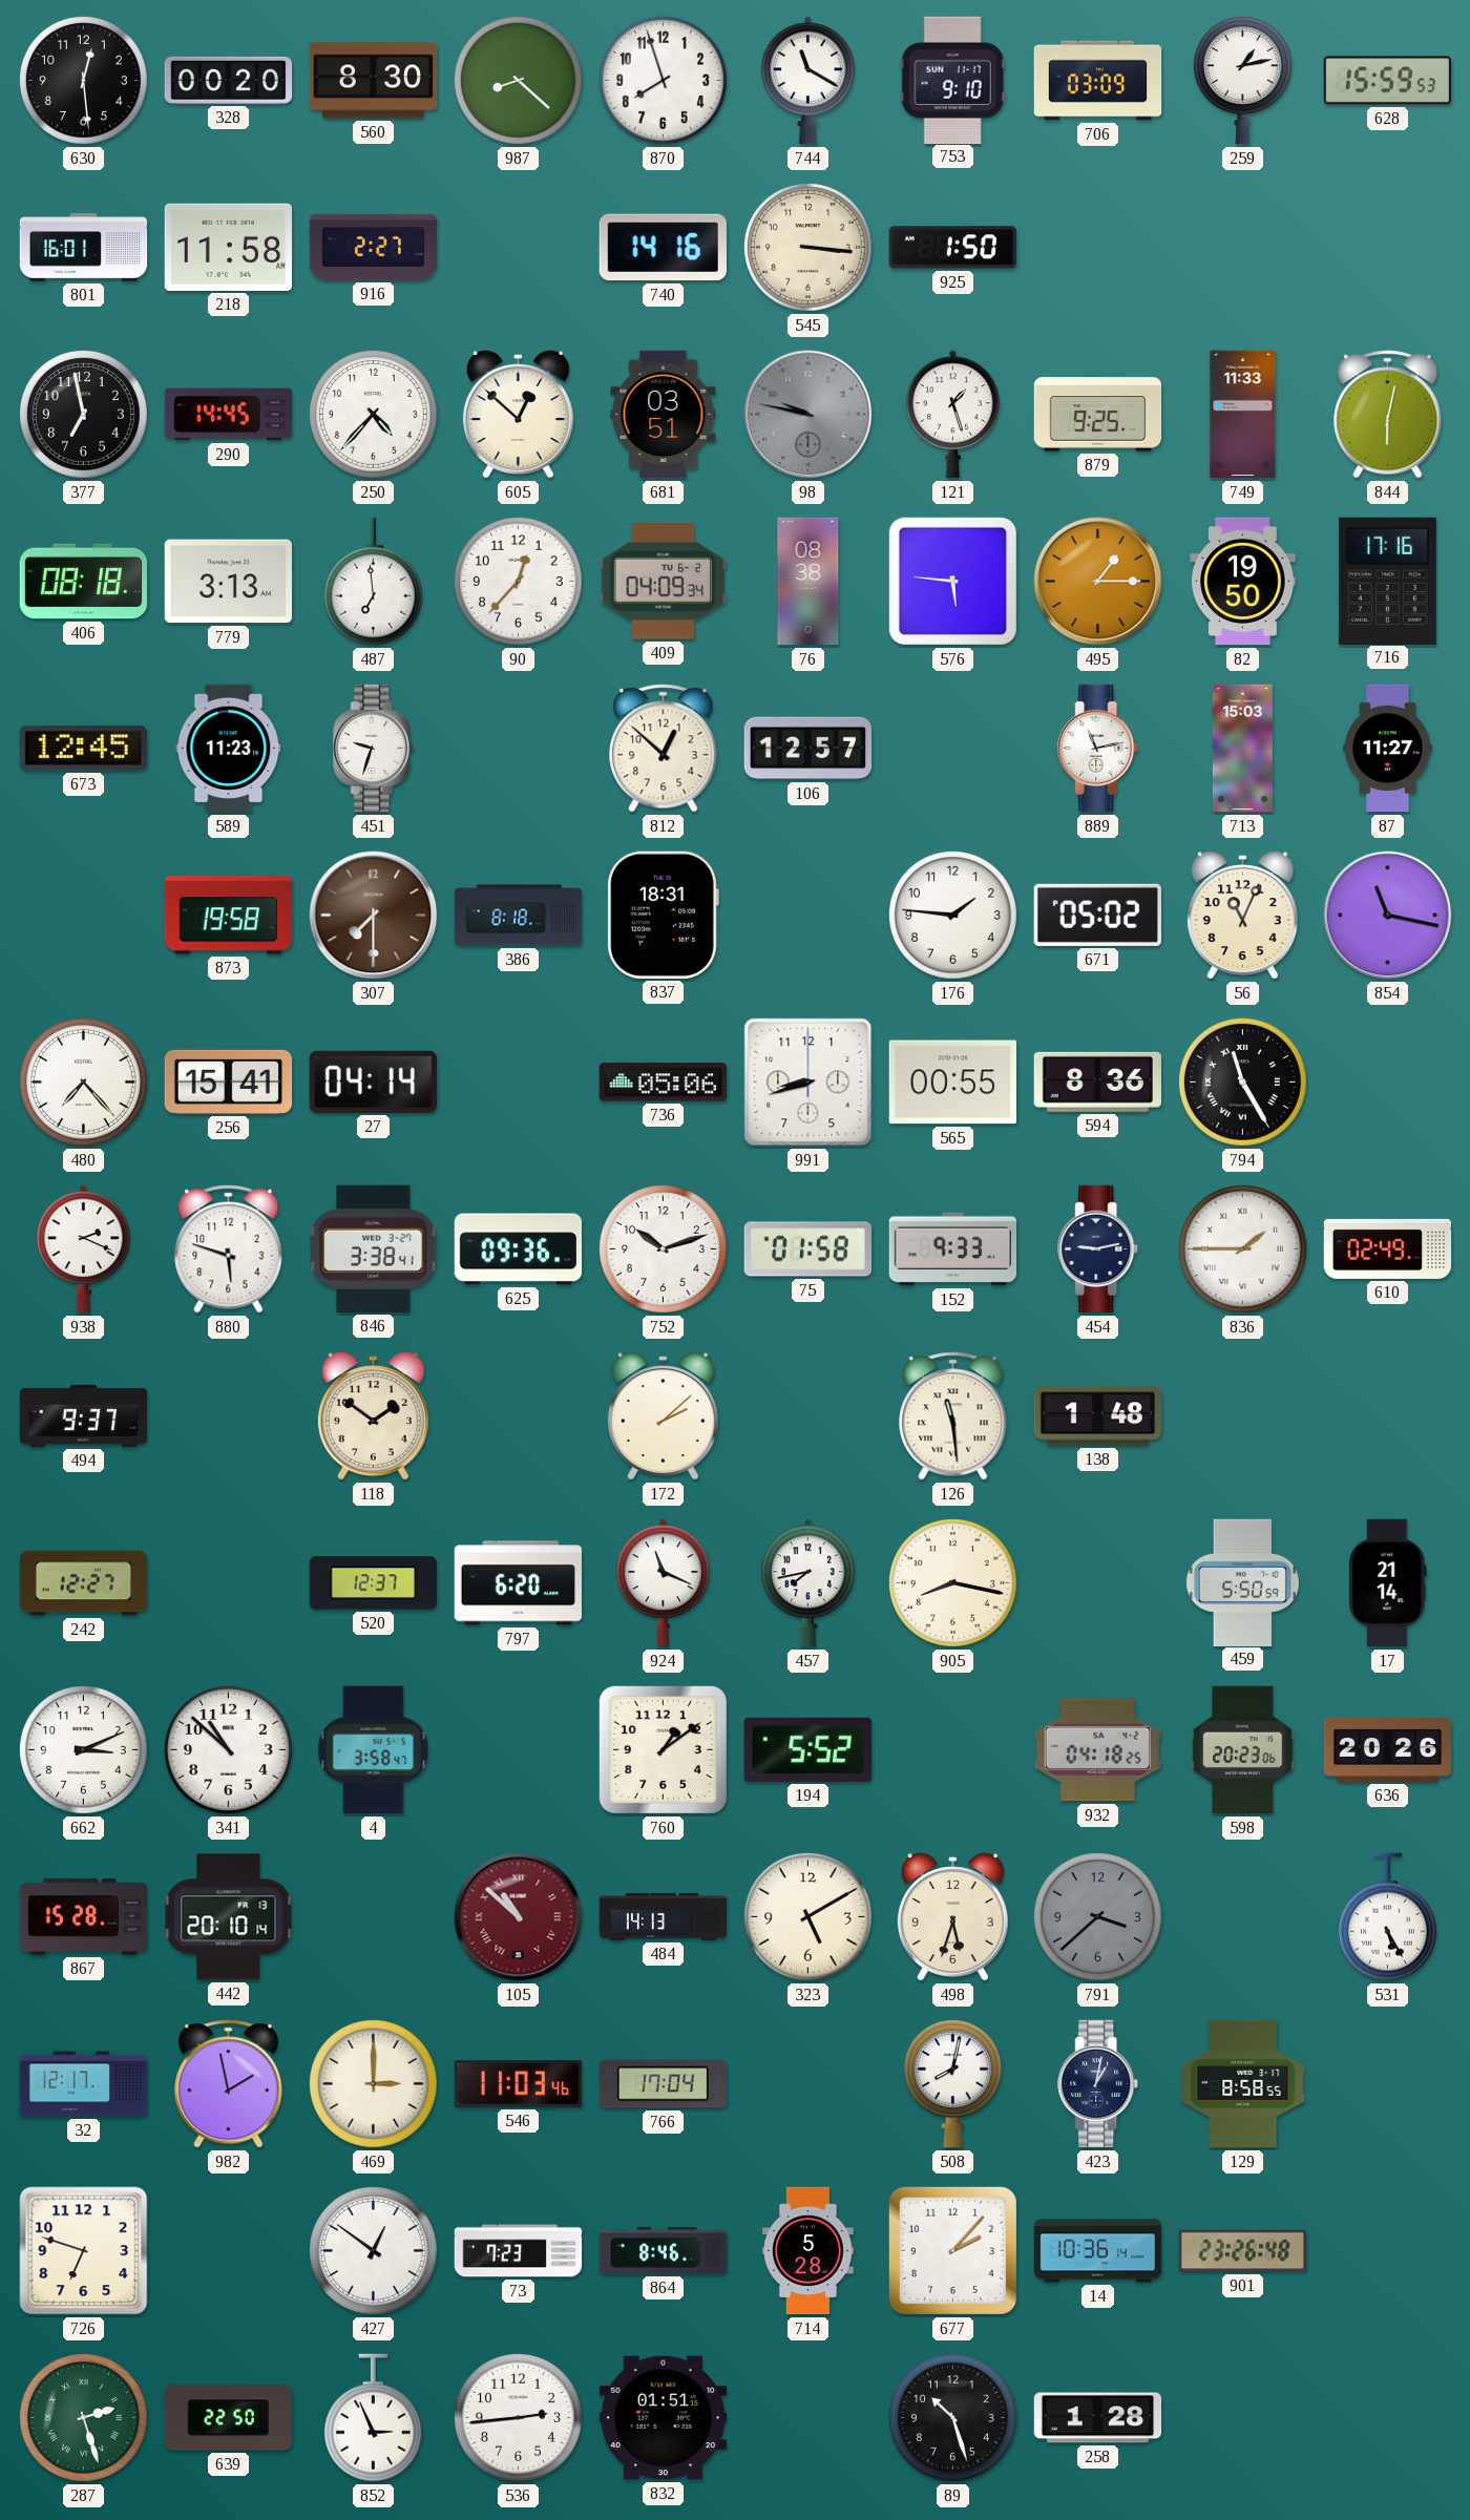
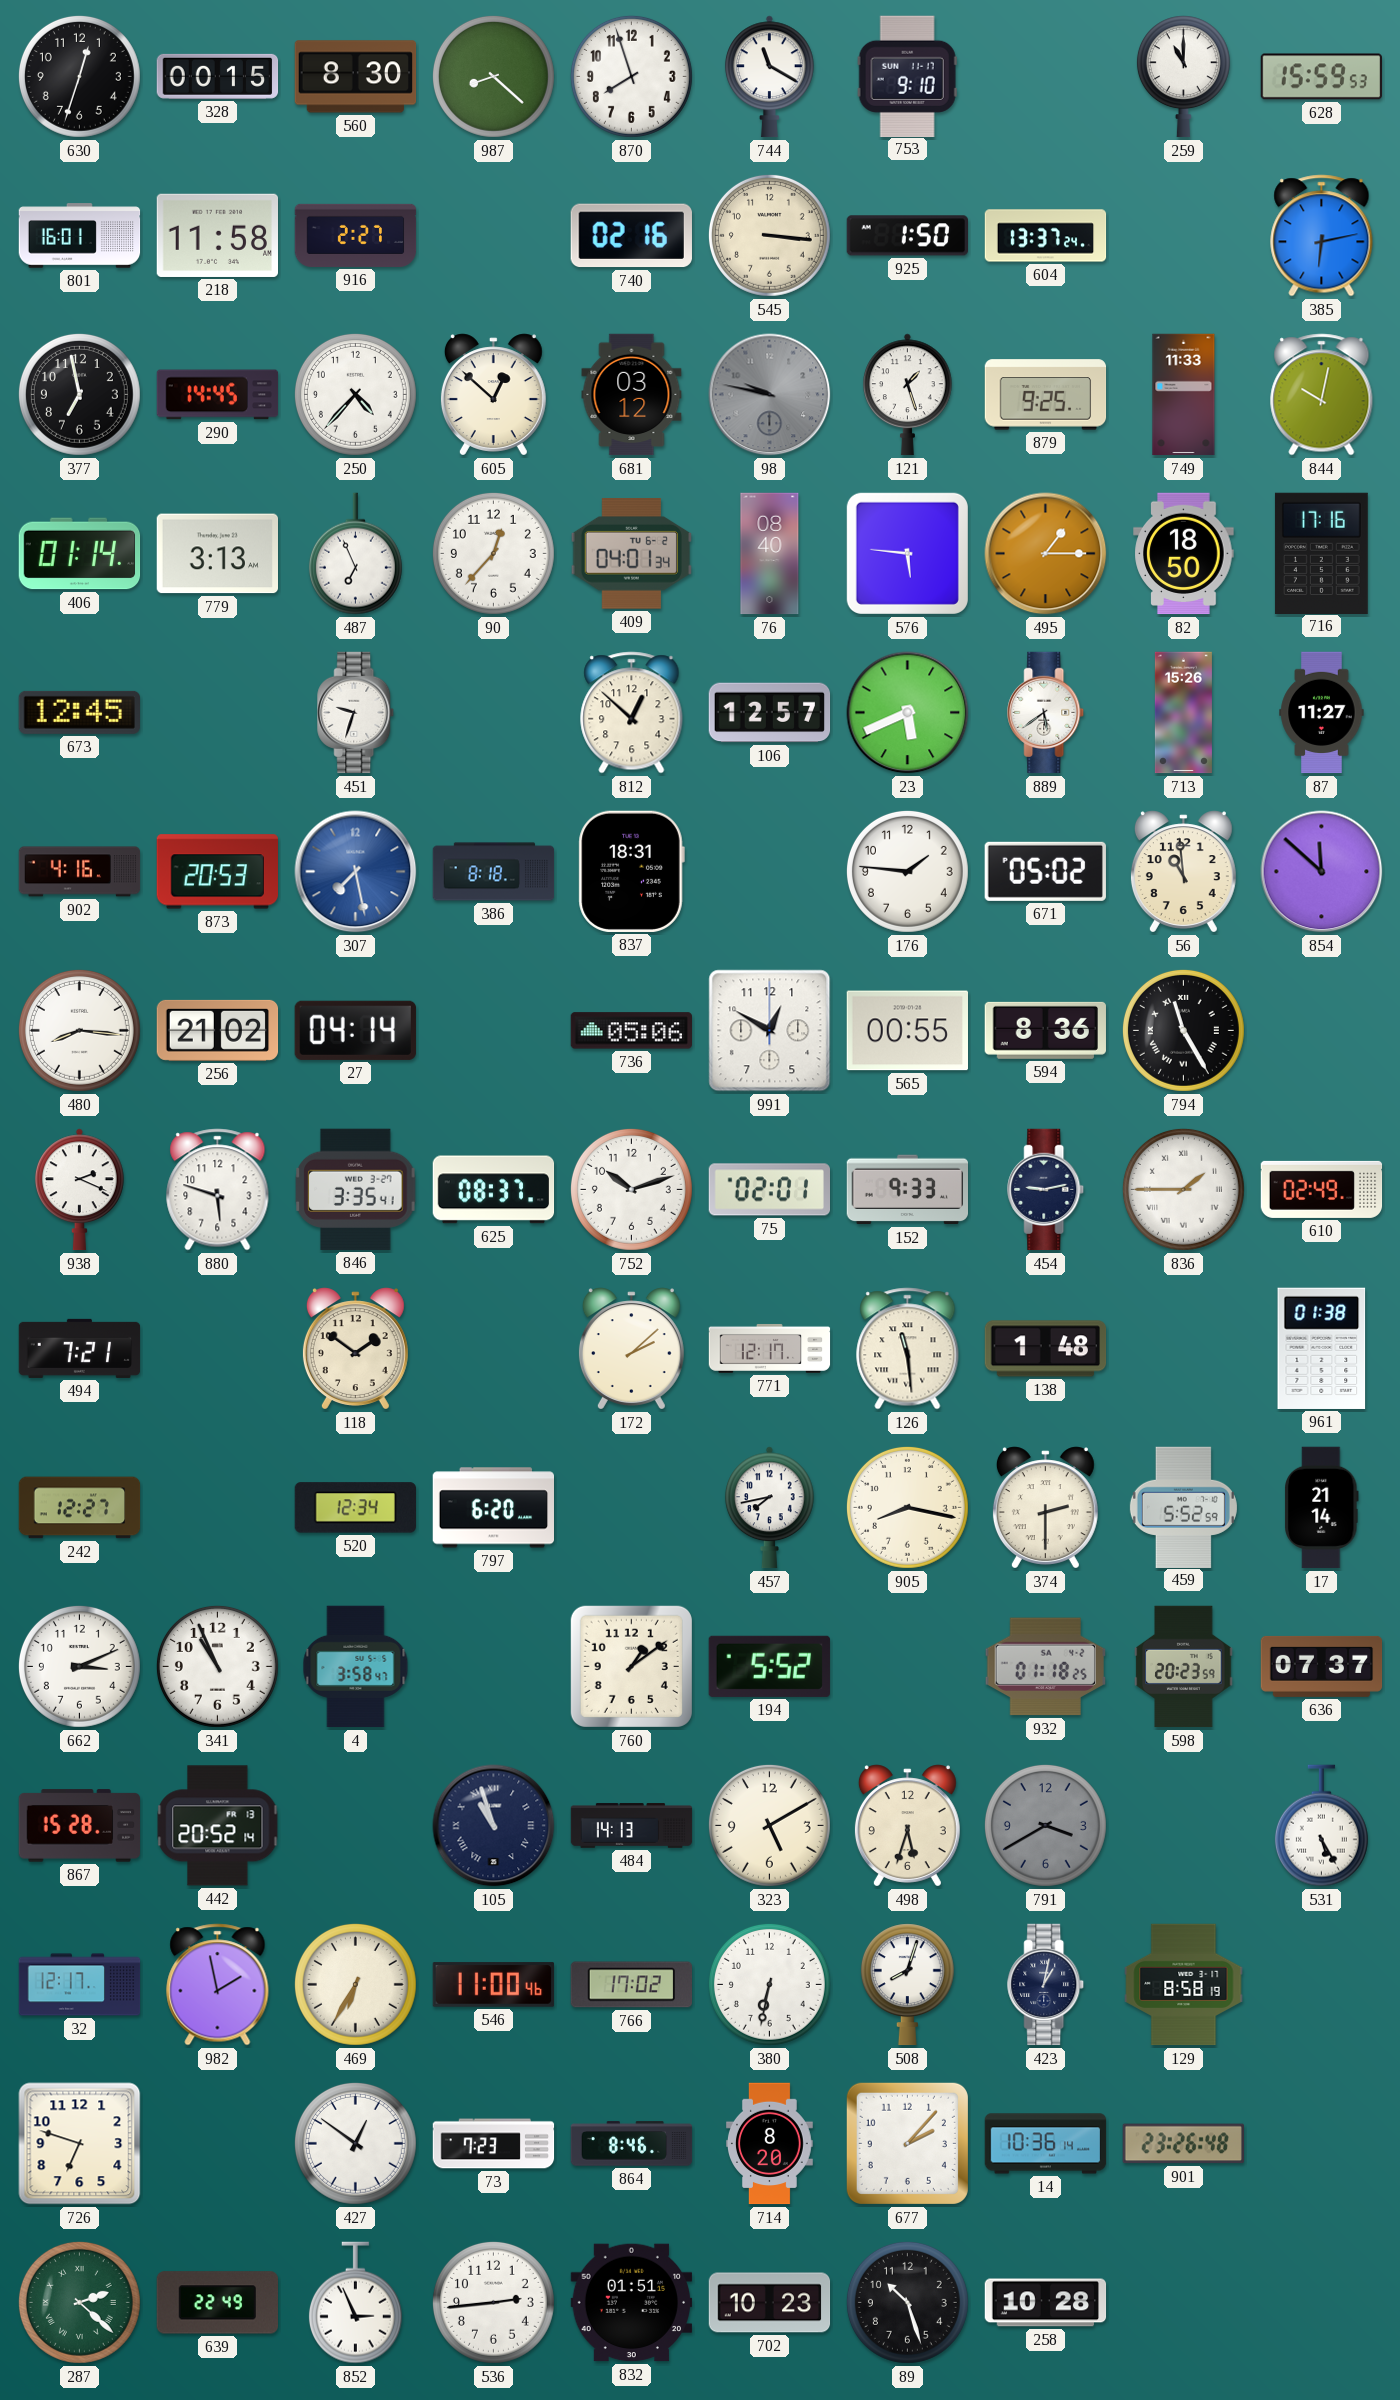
630: 12:29 -> 12:33
328: 00:20 -> 00:15
706: 03:09 -> none
259: 1:13 -> 11:00
740: 14:16 -> 02:16
604: none -> 13:37
385: none -> 6:13
681: 03:51 -> 03:12
844: 6:02 -> 10:02
406: 08:18 -> 01:14
487: 6:59 -> 6:56
409: 04:09 -> 04:01
76: 08:38 -> 08:40
82: 19:50 -> 18:50
589: 11:23 -> none
23: none -> 5:41
889: 11:13 -> 5:39
713: 15:03 -> 15:26
902: none -> 4:16
873: 19:58 -> 20:53
307: 7:30 -> 7:28
307 dial: brown -> blue
56: 11:04 -> 10:59
854: 11:17 -> 11:52
480: 7:23 -> 8:16
256: 15:41 -> 21:02
991: 8:42 -> 12:50
846: 3:38 -> 3:35
625: 09:36 -> 08:37
75: 01:58 -> 02:01
494: 9:37 -> 7:21
771: none -> 12:17
961: none -> 01:38
520: 12:37 -> 12:34
924: 11:19 -> none
374: none -> 2:30
459: 5:50 -> 5:52
341: 10:52 -> 10:56
932: 04:18 -> 01:18
598: 20:23:06 -> 20:23:59
636: 20:26 -> 07:37
442: 20:10 -> 20:52
105: 10:52 -> 10:57
105 dial: burgundy -> navy
791: 3:38 -> 3:40
469: 3:00 -> 6:35
546: 11:03 -> 11:00
766: 17:04 -> 17:02
380: none -> 6:32
508: 8:02 -> 8:03
129: 8:58:55 -> 8:58:19
714: 5:28 -> 8:20
287: 2:27 -> 2:22
639: 22:50 -> 22:49
702: none -> 10:23
258: 1:28 -> 10:28
